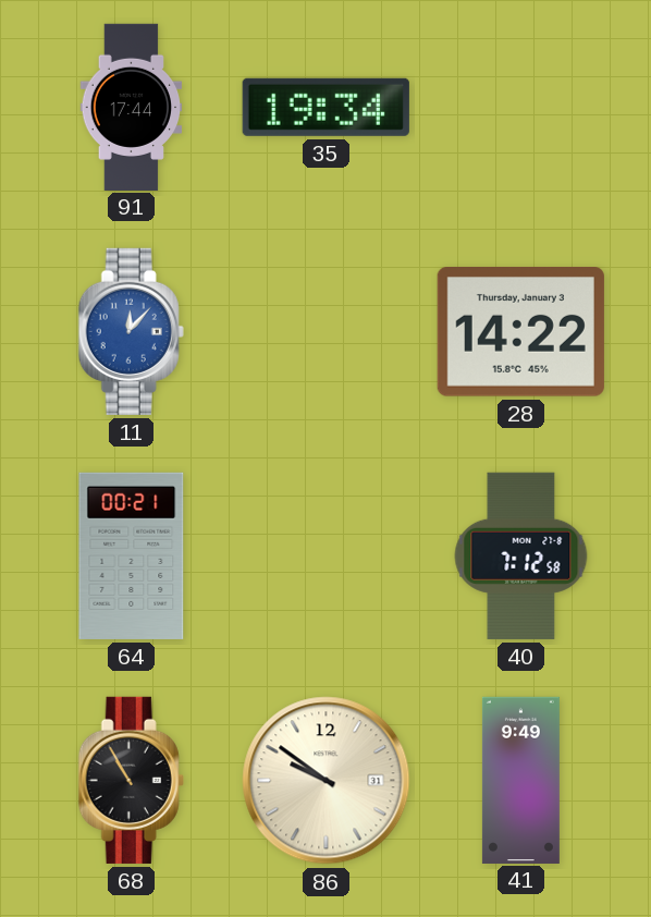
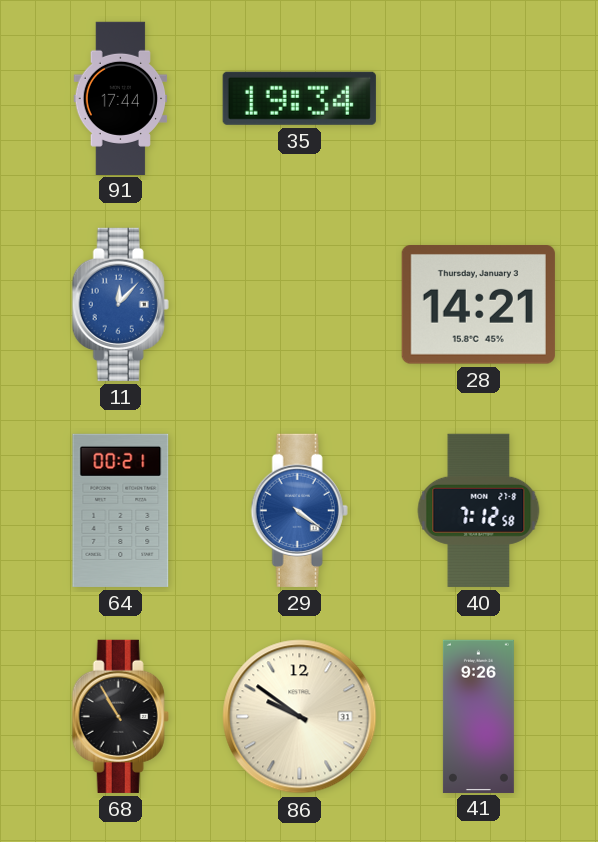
28: 14:22 -> 14:21
29: none -> 4:21
41: 9:49 -> 9:26
